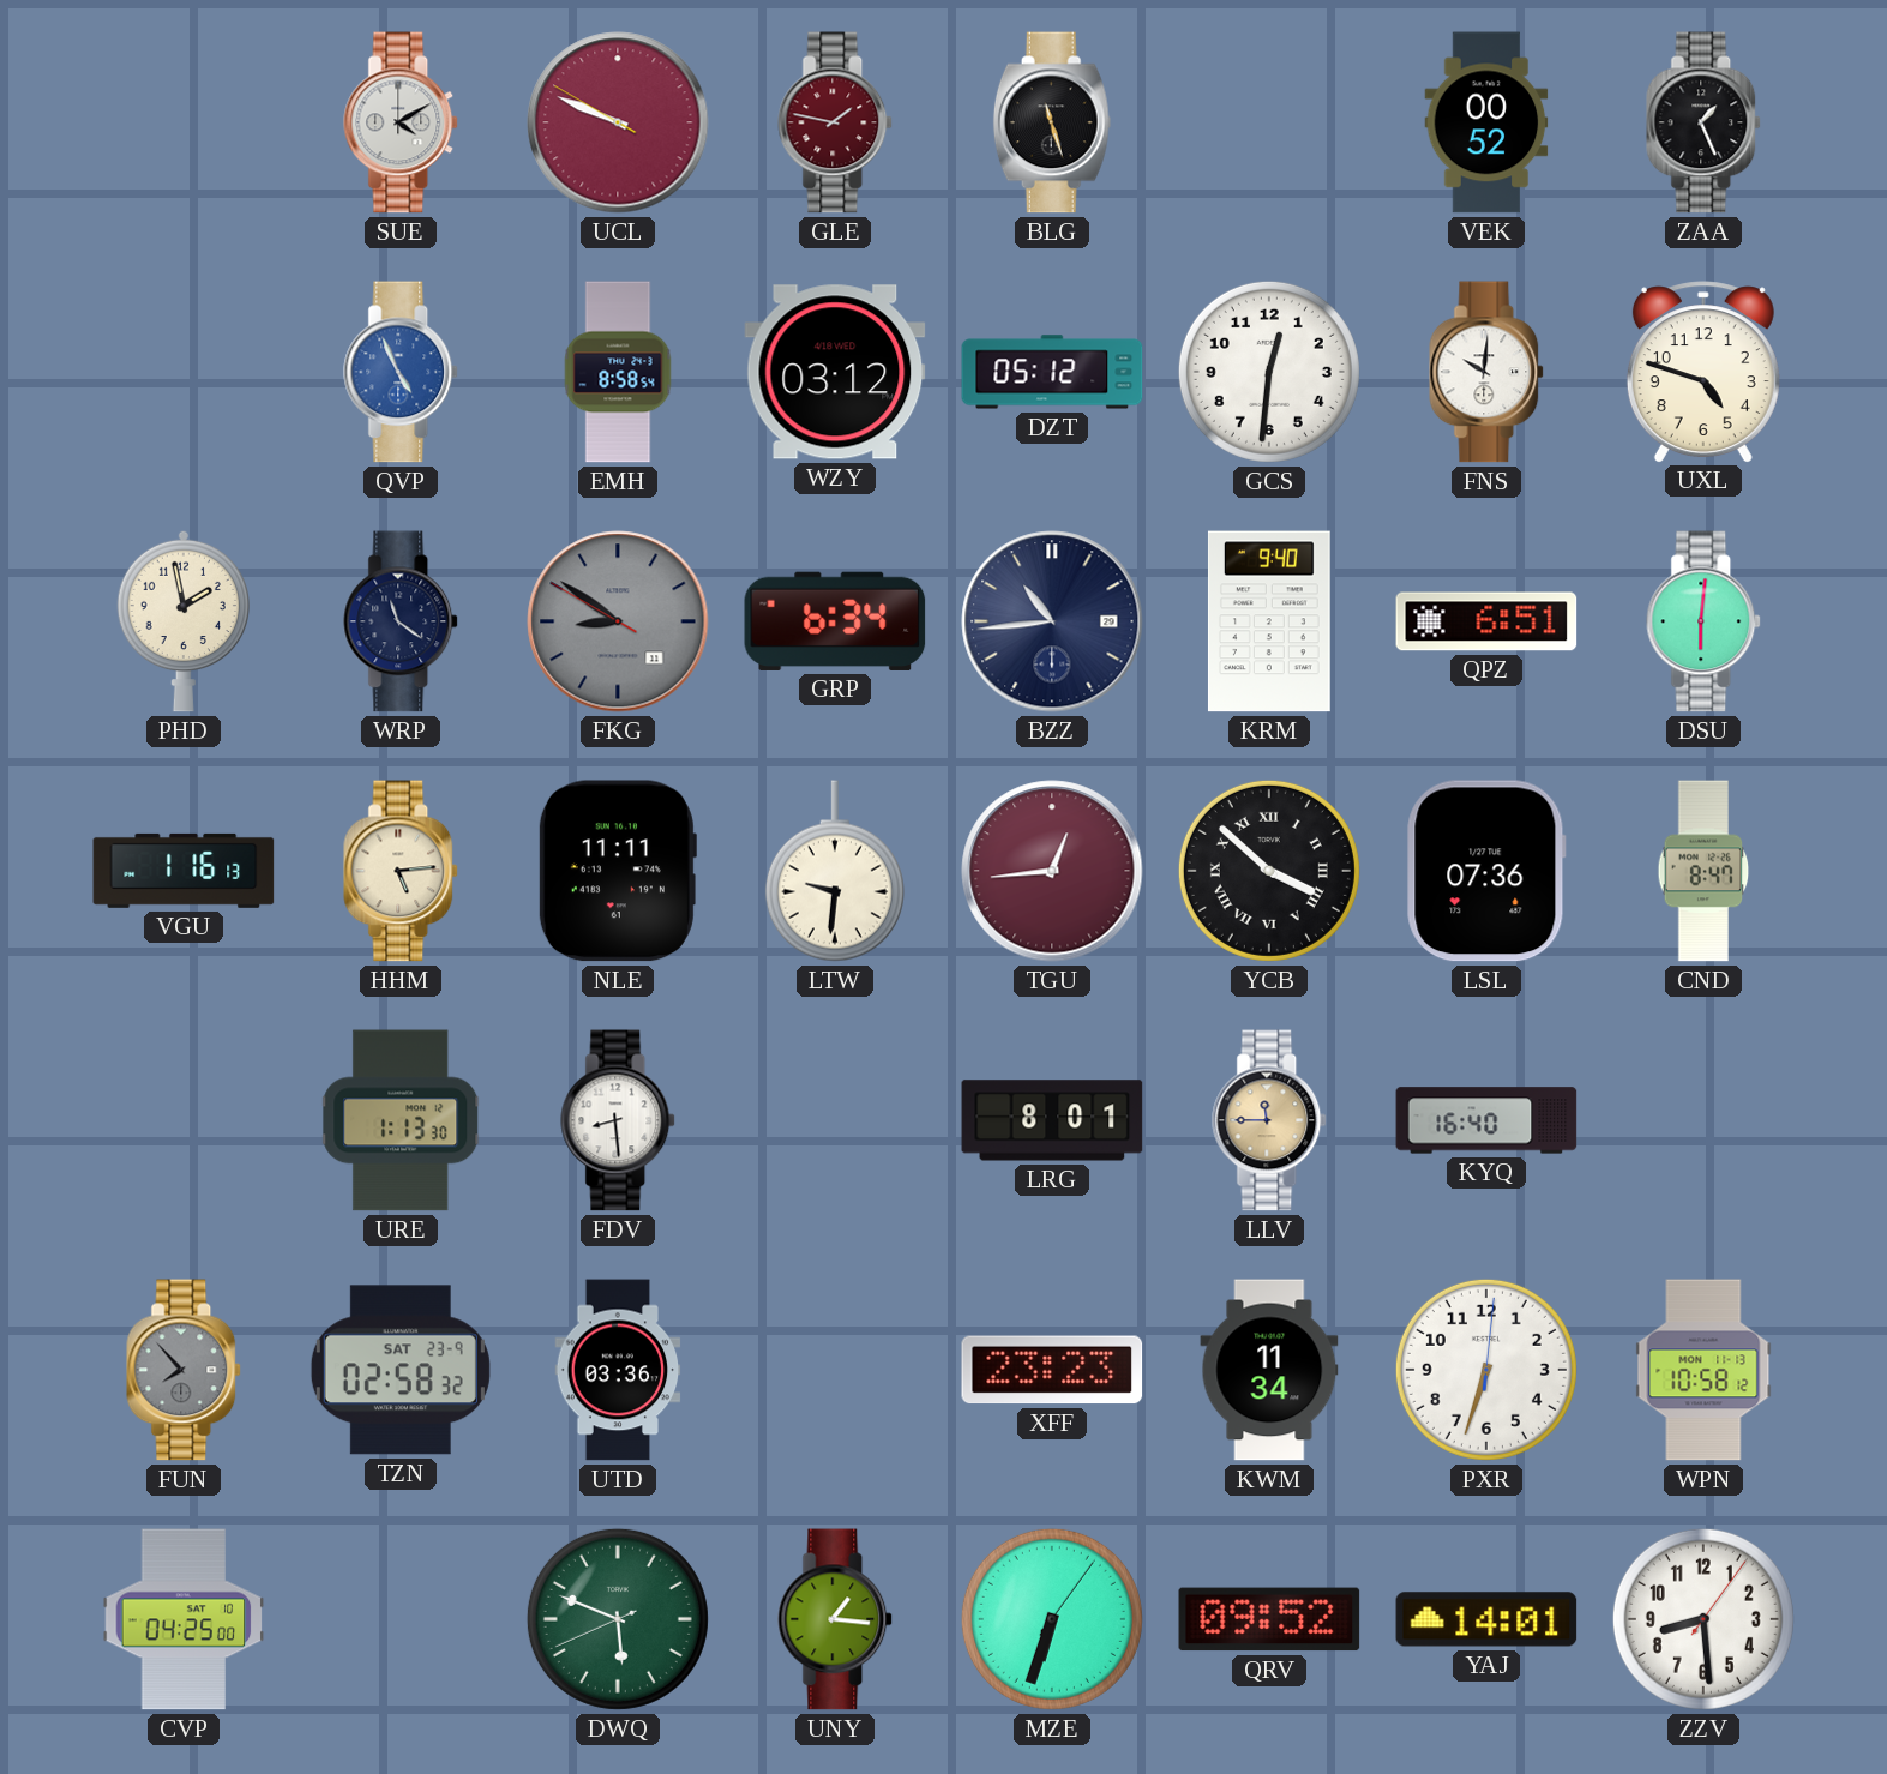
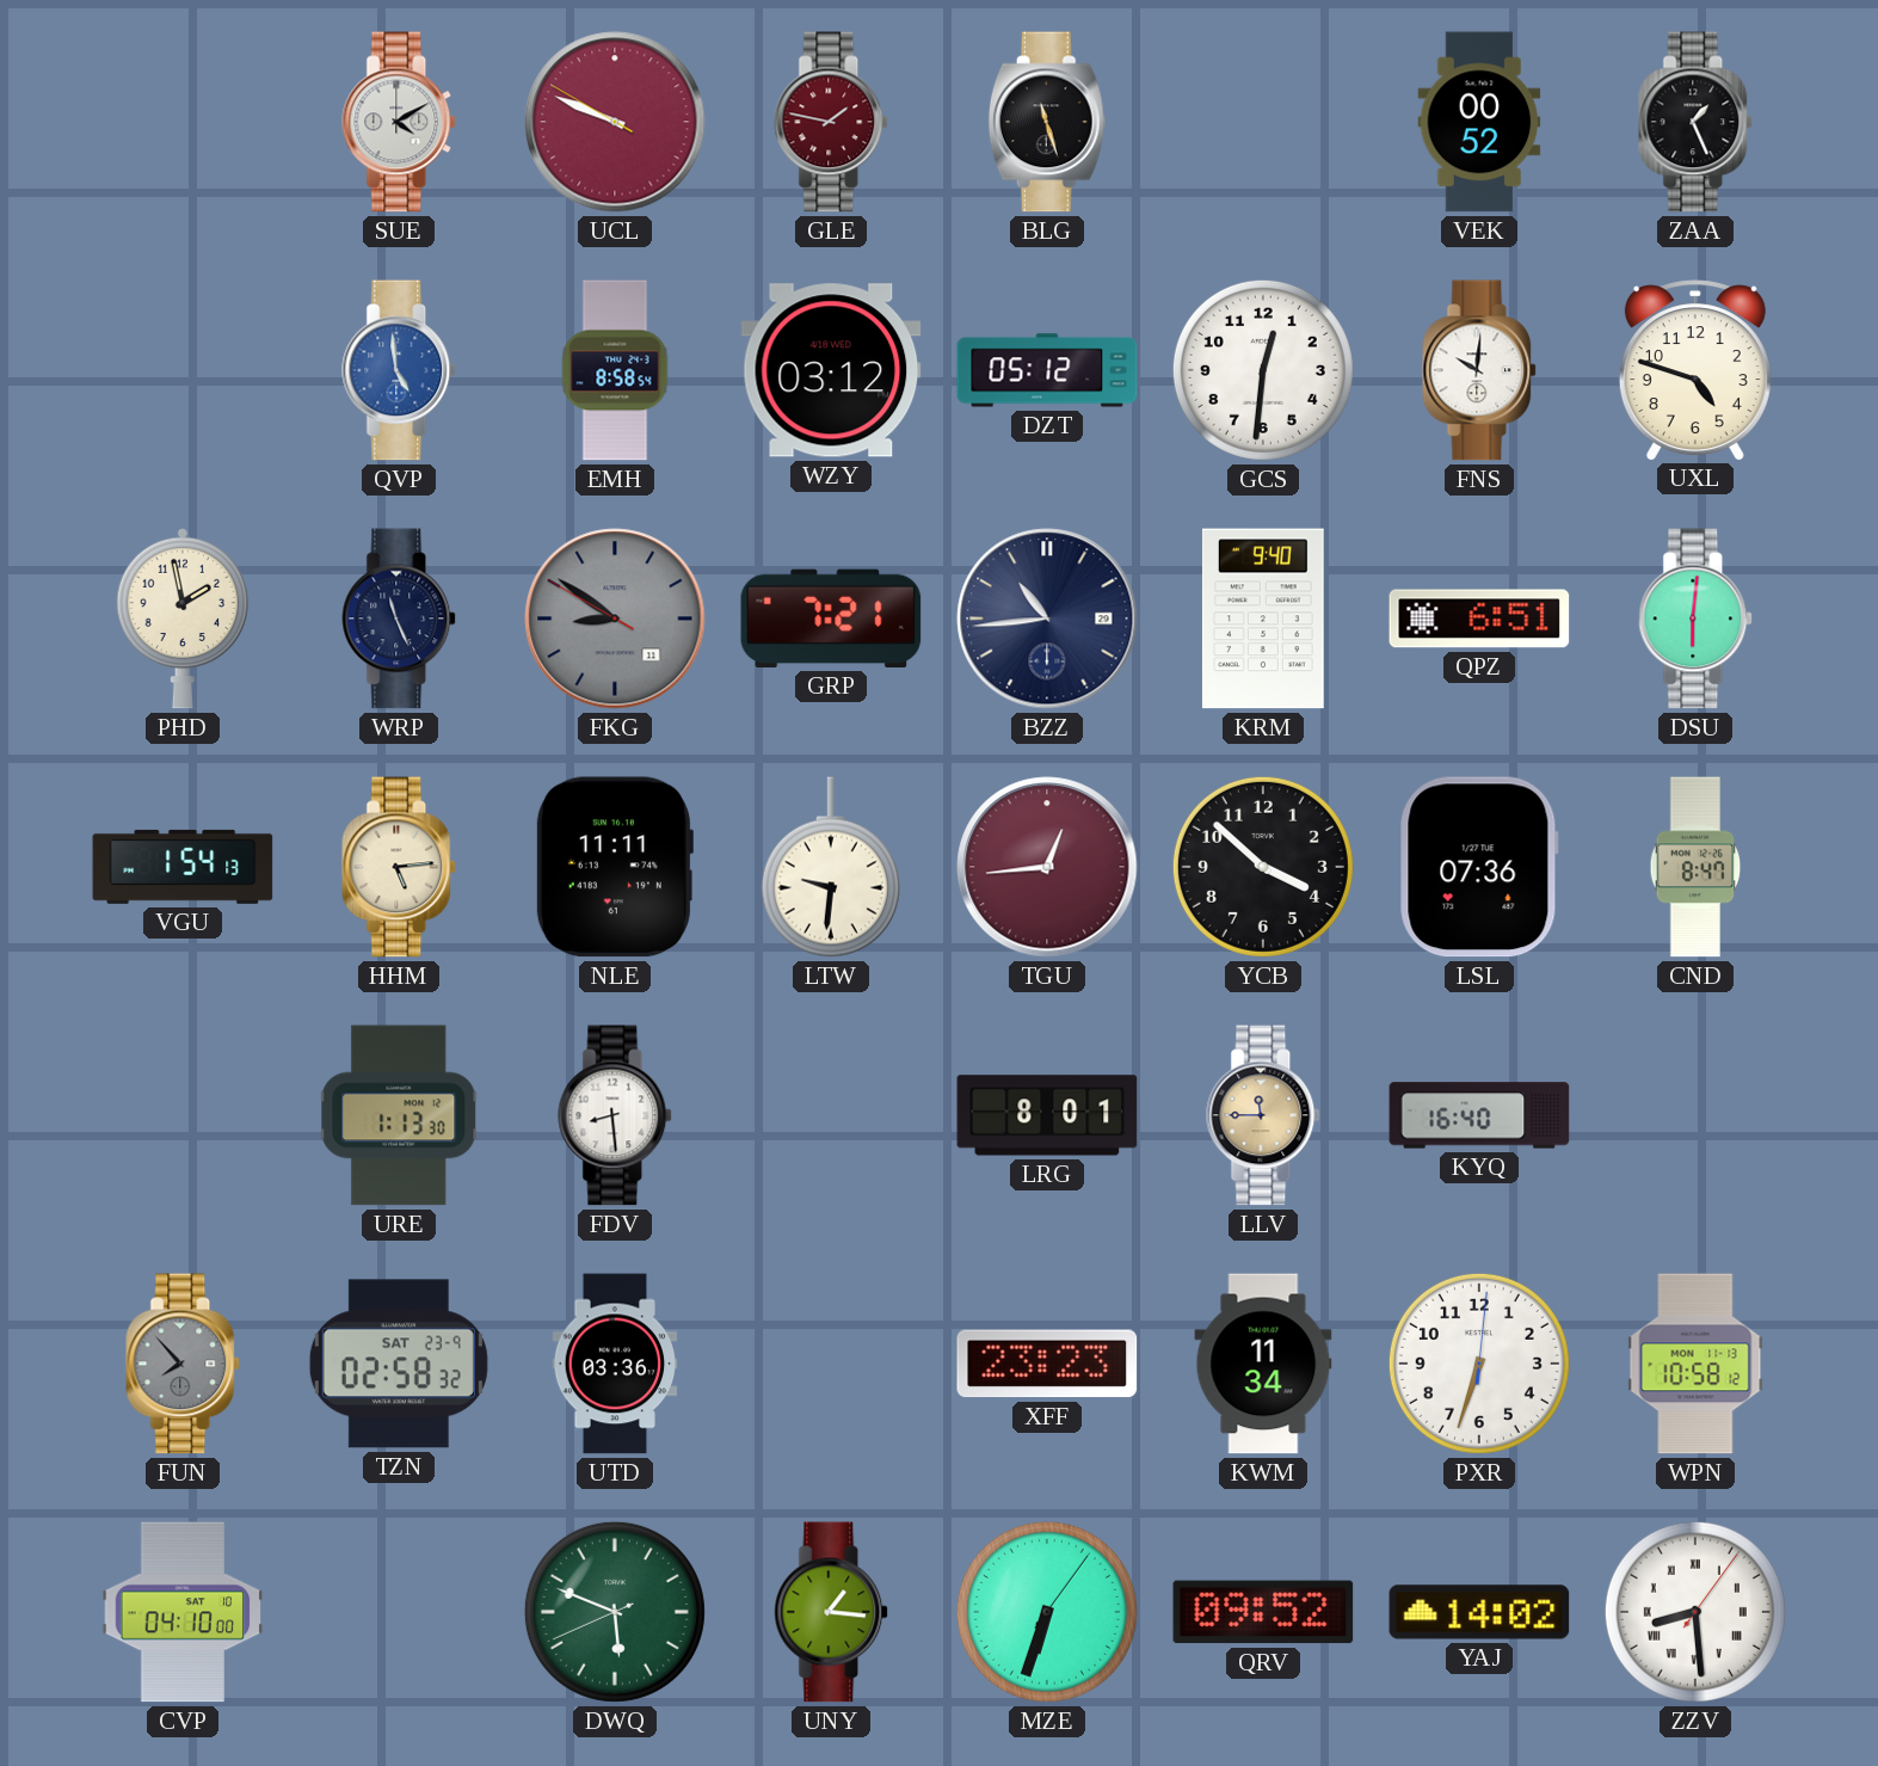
QVP: 4:56 -> 4:59
WRP: 11:21 -> 11:26
GRP: 6:34 -> 7:21
VGU: 1:16 -> 1:54
YCB numerals: Roman -> Arabic
CVP: 04:25 -> 04:10
YAJ: 14:01 -> 14:02
ZZV numerals: Arabic -> Roman
